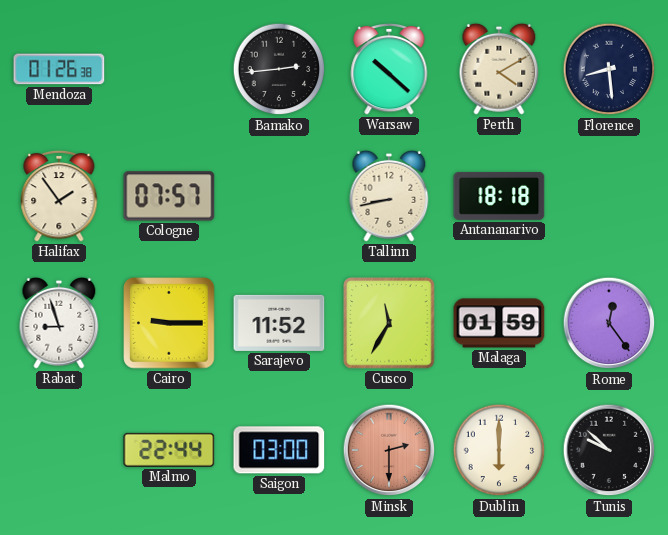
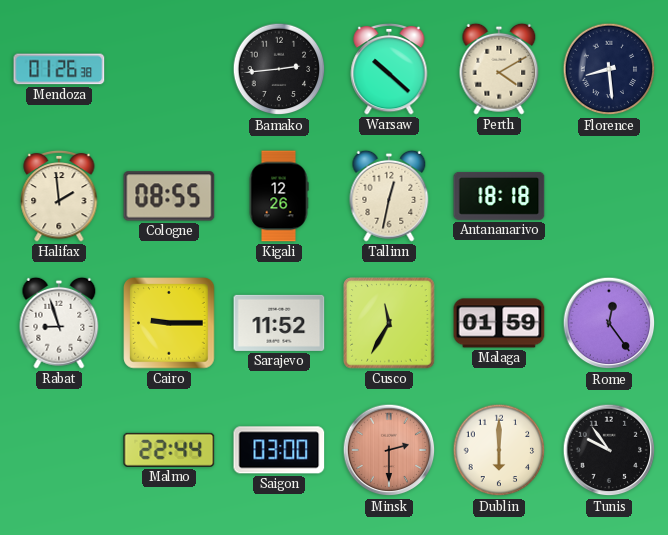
Halifax: 1:54 -> 1:59
Cologne: 07:57 -> 08:55
Kigali: none -> 12:26
Tallinn: 8:43 -> 12:32
Tunis: 9:52 -> 9:54
